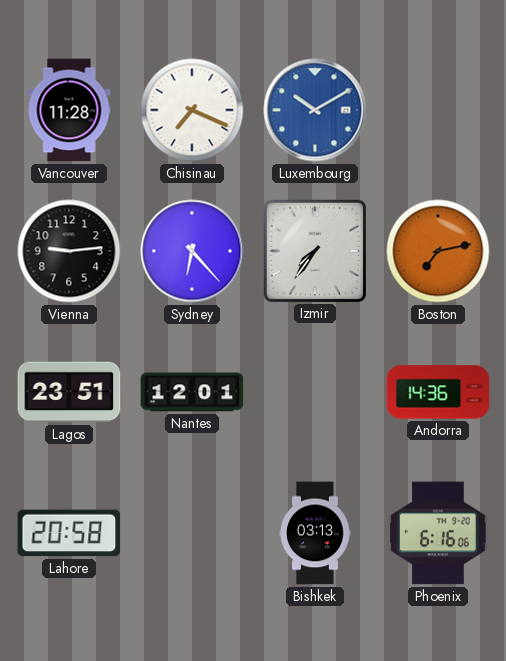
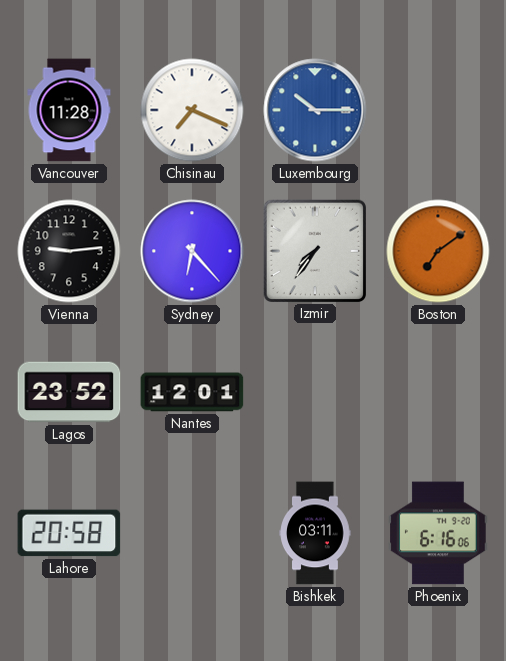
Luxembourg: 10:10 -> 10:15
Boston: 7:13 -> 7:09
Lagos: 23:51 -> 23:52
Andorra: 14:36 -> none
Bishkek: 03:13 -> 03:11
